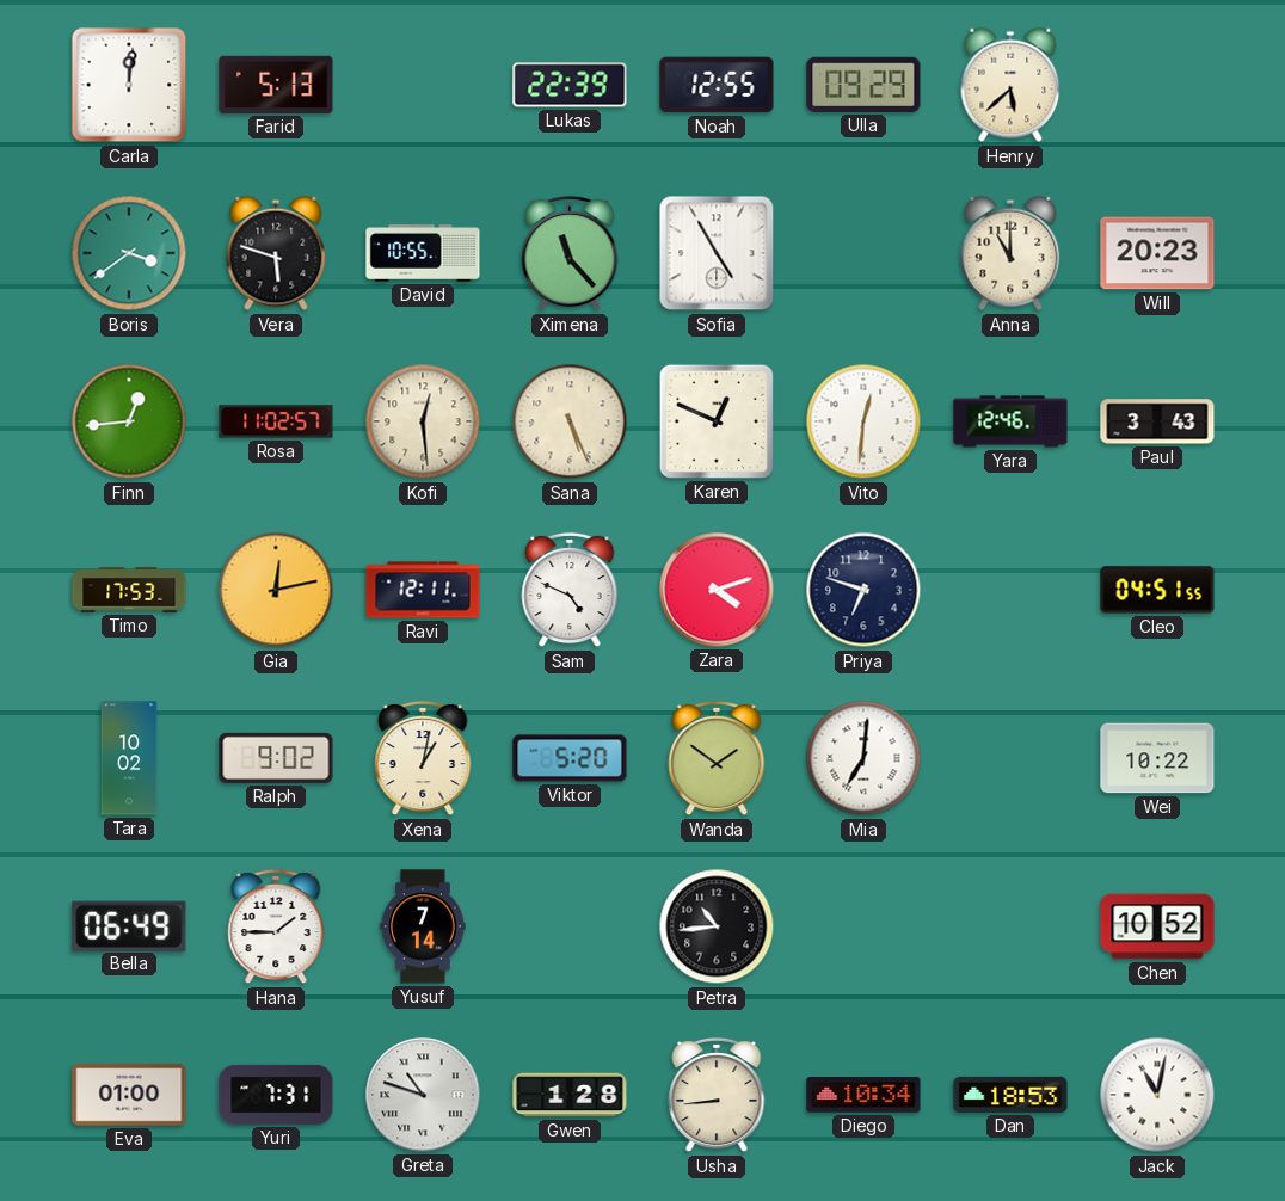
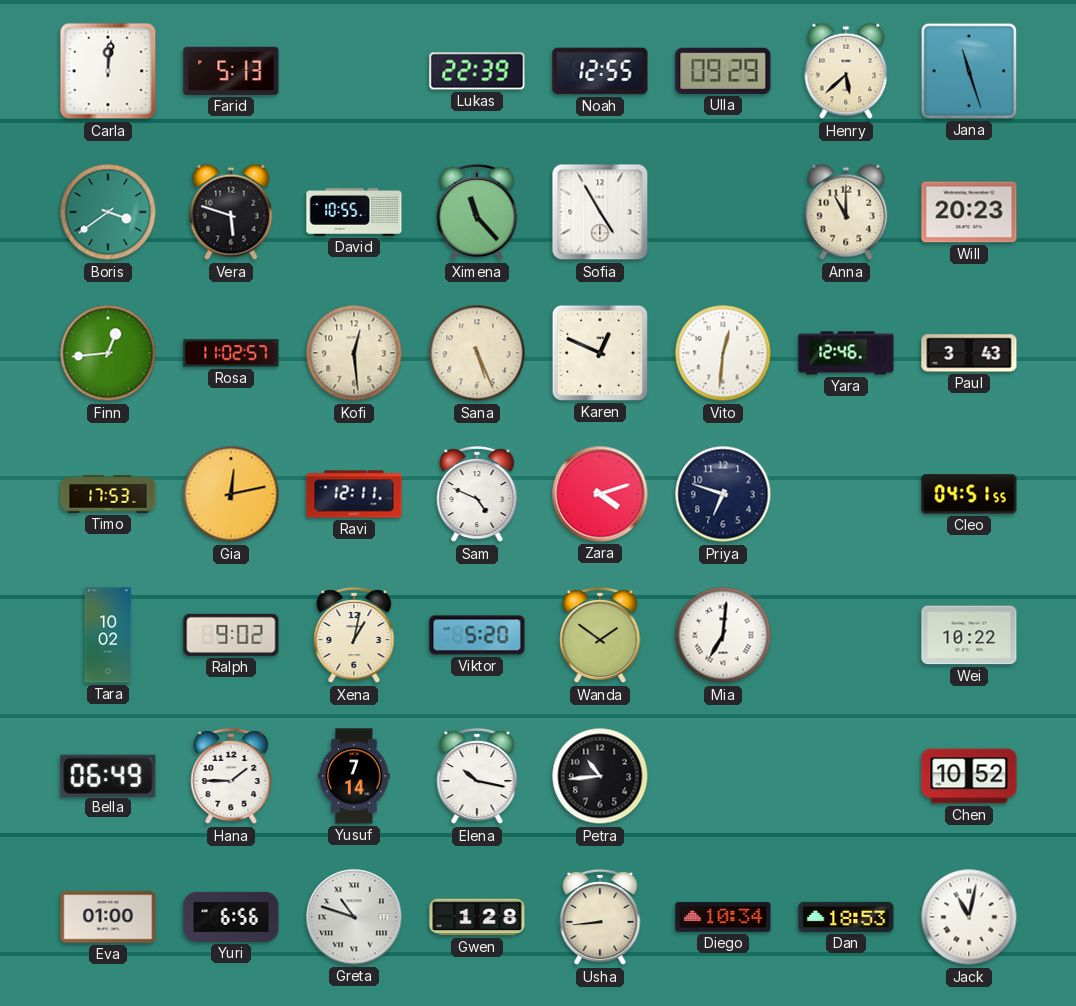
Jana: none -> 11:27
Elena: none -> 10:17
Yuri: 7:31 -> 6:56
